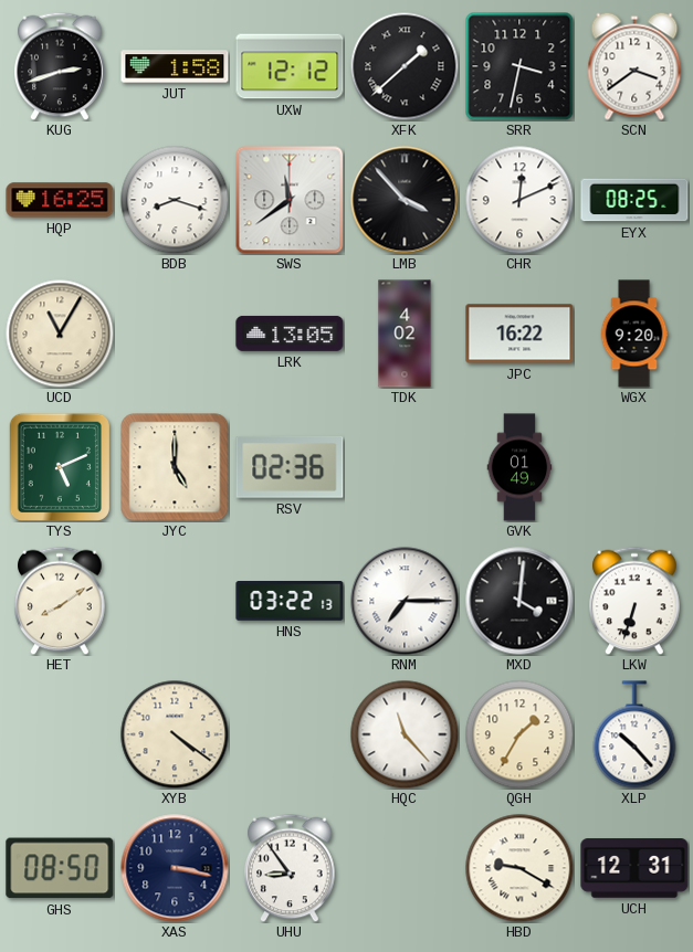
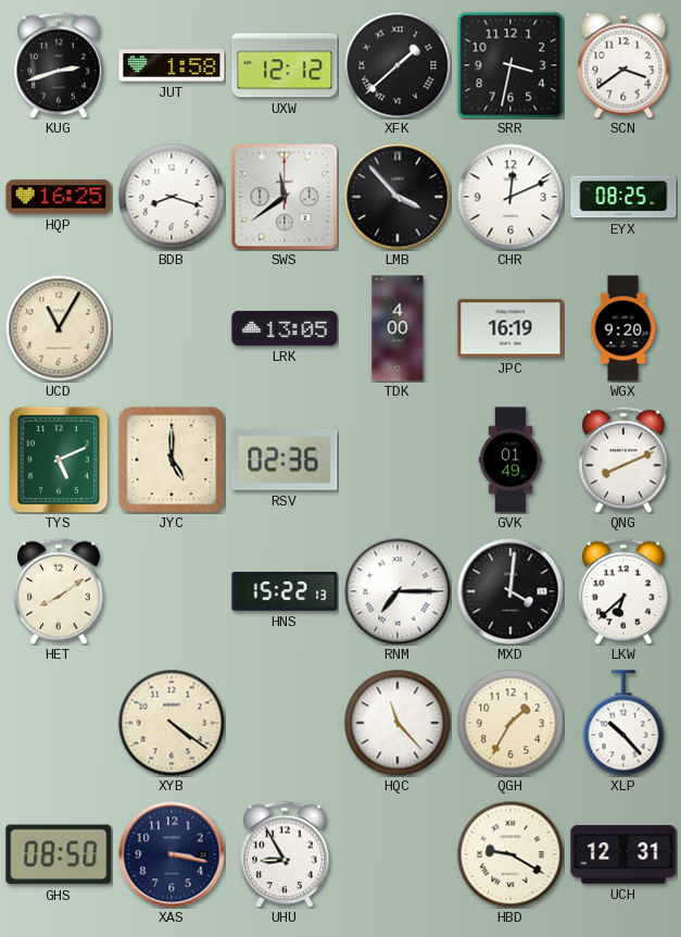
TDK: 4:02 -> 4:00
JPC: 16:22 -> 16:19
QNG: none -> 8:11
HNS: 03:22 -> 15:22
LKW: 6:33 -> 6:38
UHU: 8:54 -> 8:55
